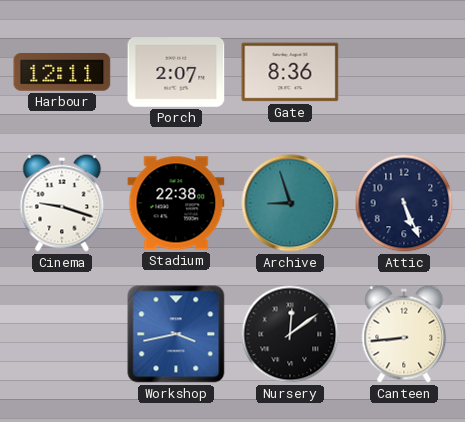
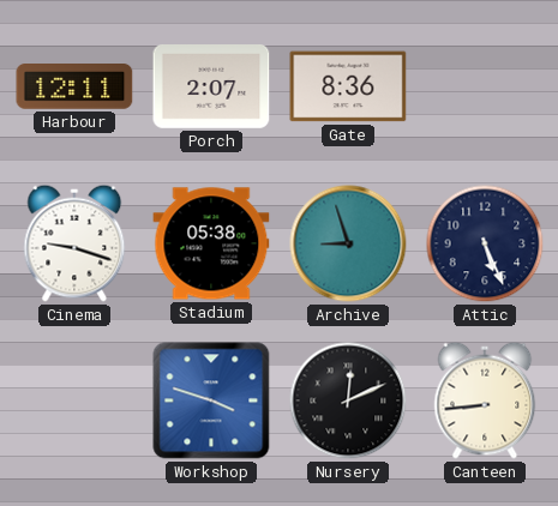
Stadium: 22:38 -> 05:38
Workshop: 3:43 -> 3:48
Nursery: 12:09 -> 12:11
